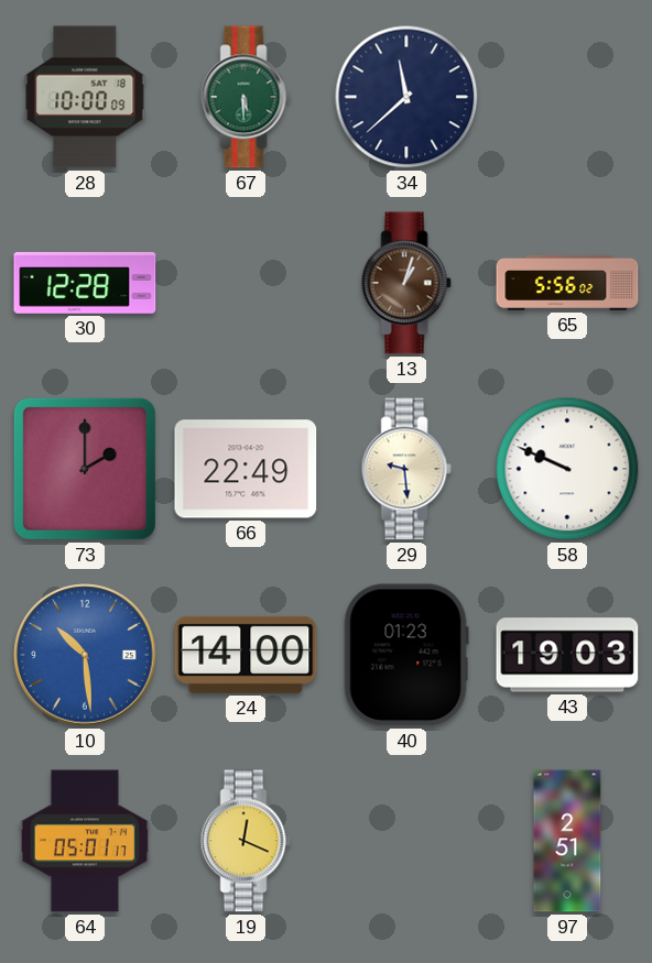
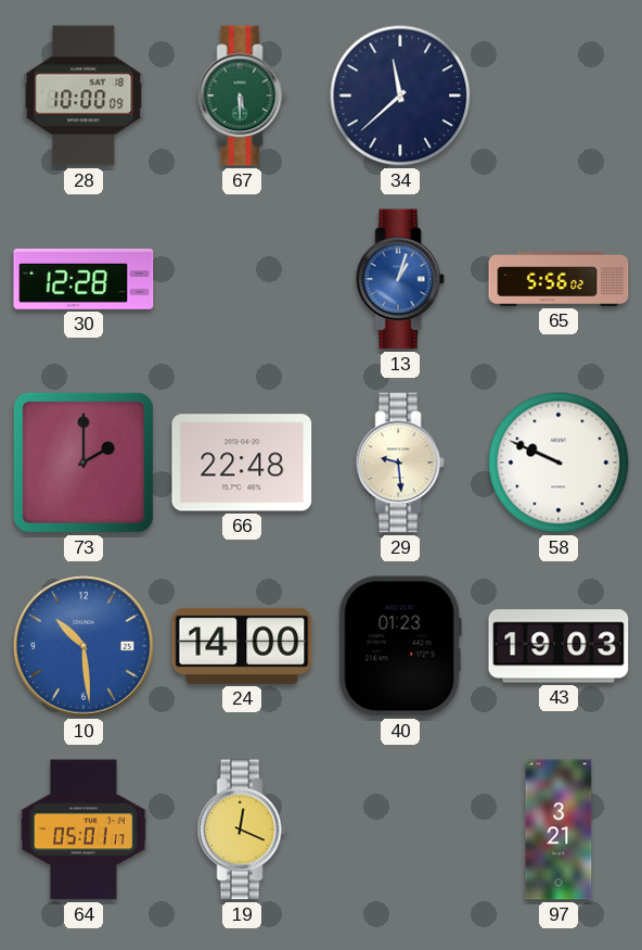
13 dial: brown -> blue
66: 22:49 -> 22:48
97: 2:51 -> 3:21
